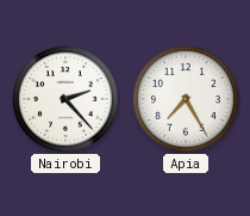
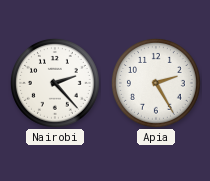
Apia: 7:25 -> 2:25
